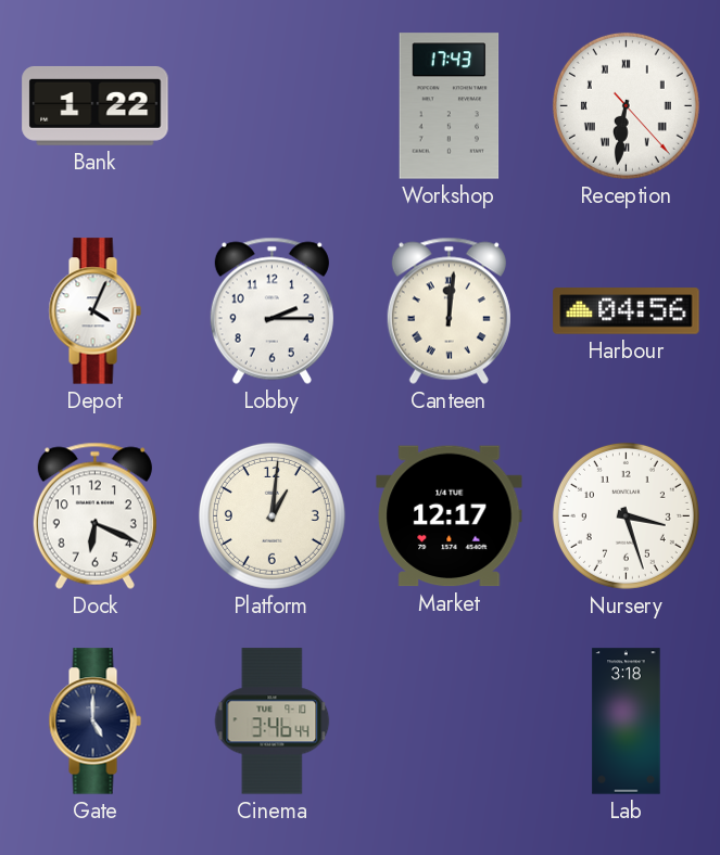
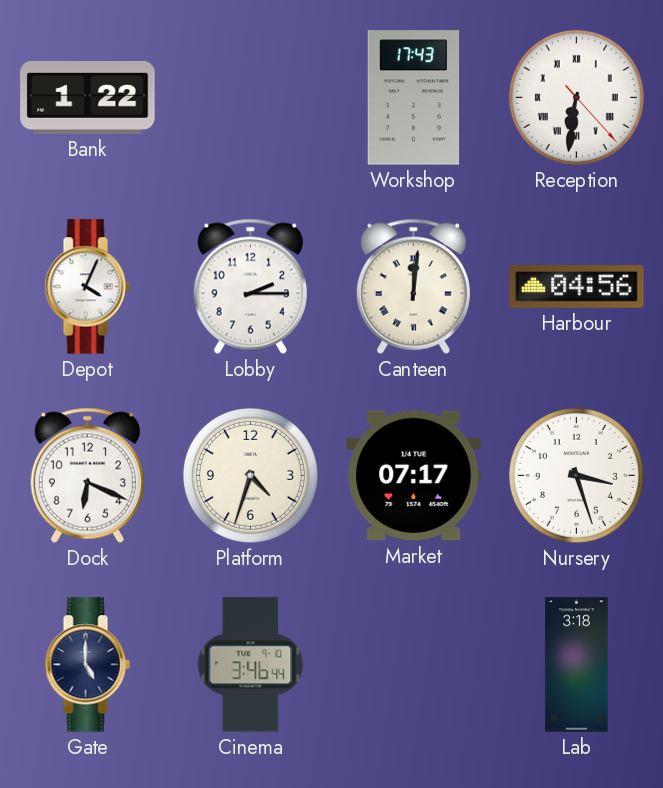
Platform: 1:01 -> 4:33
Market: 12:17 -> 07:17
